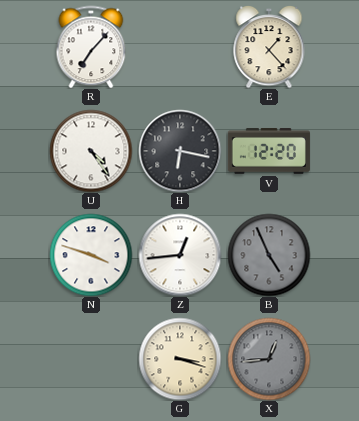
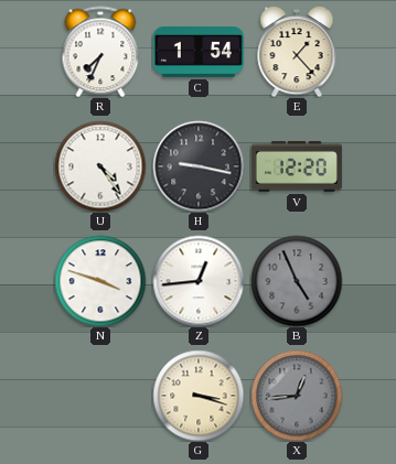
R: 7:07 -> 7:34
C: none -> 1:54
H: 6:17 -> 9:17
